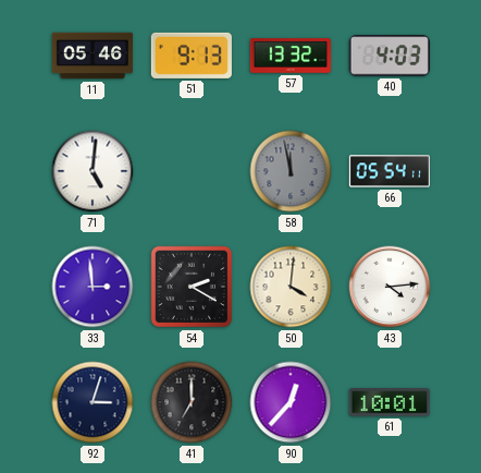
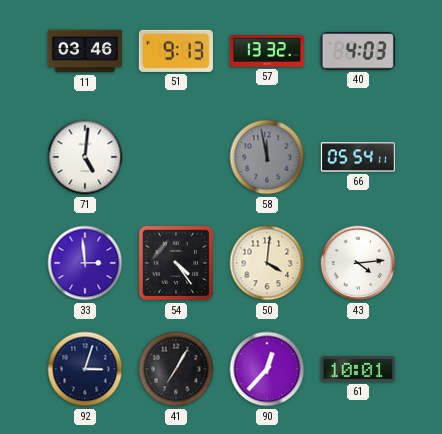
11: 05:46 -> 03:46
54: 2:20 -> 4:24
41: 7:00 -> 7:05
